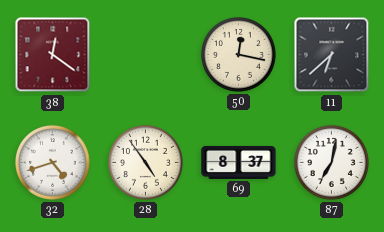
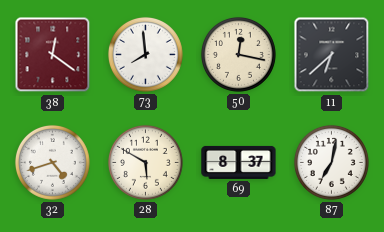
73: none -> 7:59
28: 4:54 -> 5:50
